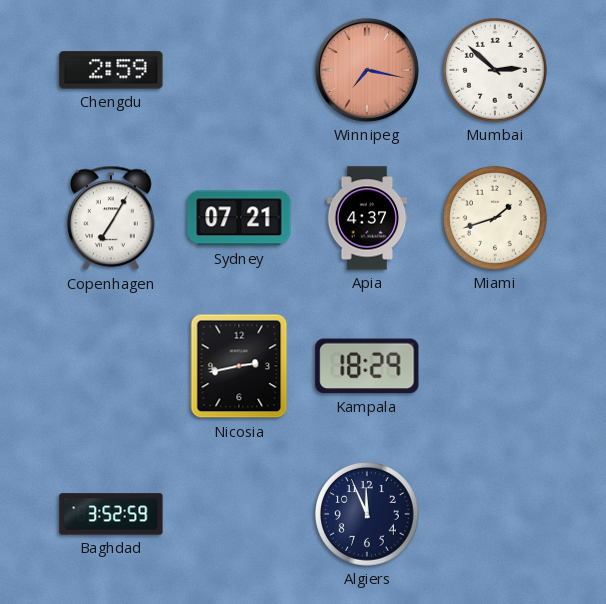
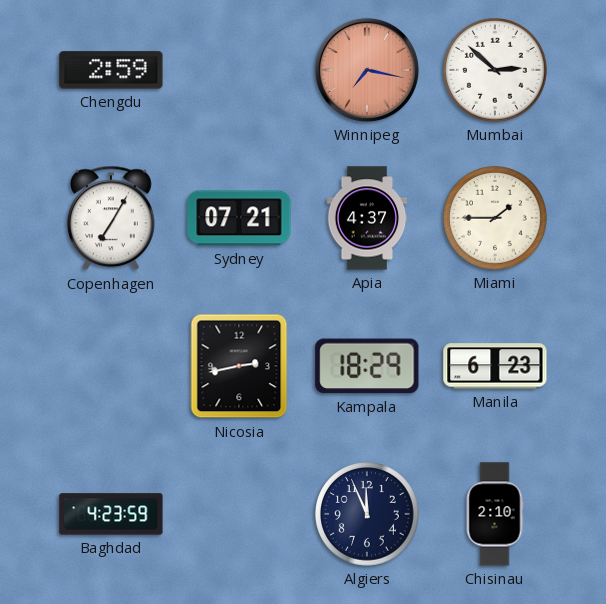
Miami: 1:42 -> 1:45
Manila: none -> 6:23
Baghdad: 3:52 -> 4:23
Chisinau: none -> 2:10
